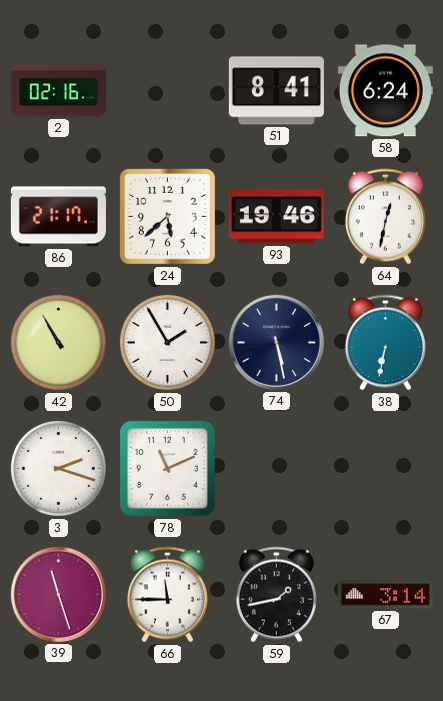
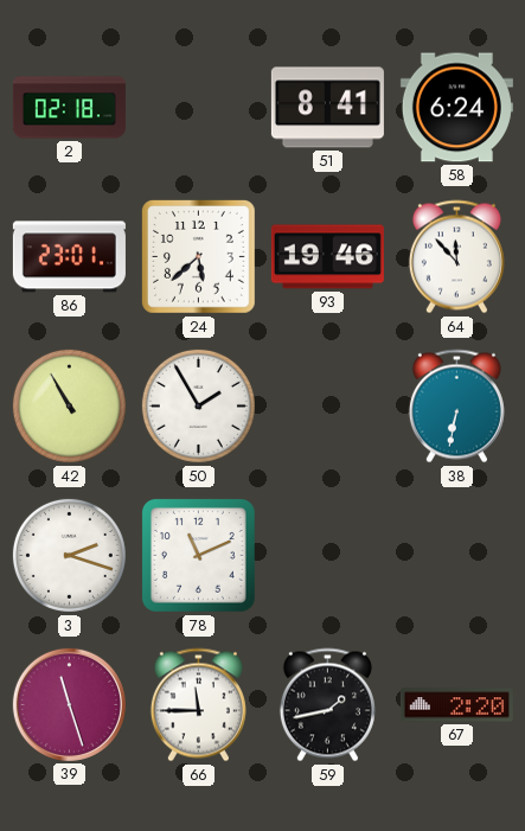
2: 02:16 -> 02:18
86: 21:17 -> 23:01
64: 12:32 -> 11:53
74: 5:28 -> none
67: 3:14 -> 2:20
